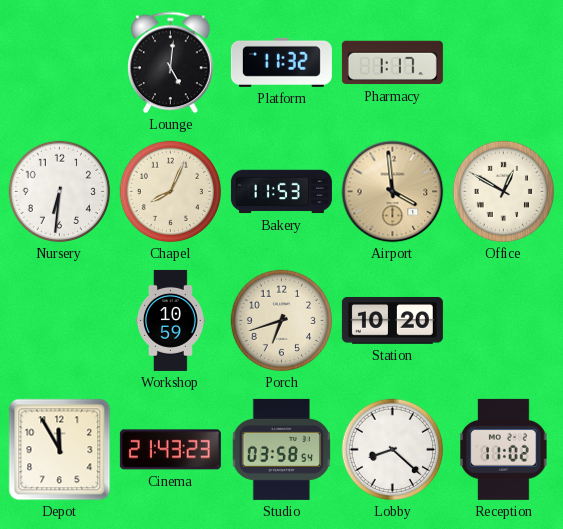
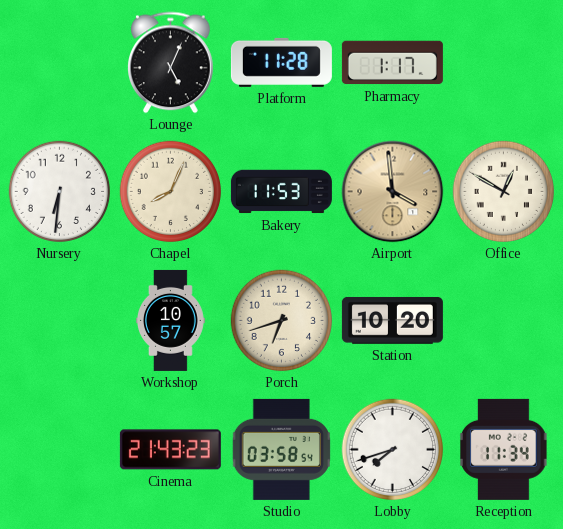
Lounge: 5:01 -> 5:04
Platform: 11:32 -> 11:28
Workshop: 10:59 -> 10:57
Depot: 11:55 -> none
Lobby: 8:22 -> 7:42
Reception: 11:02 -> 11:34
